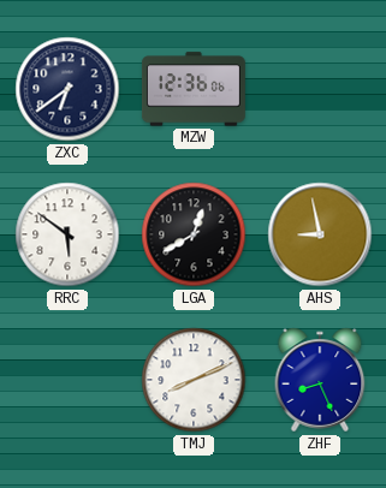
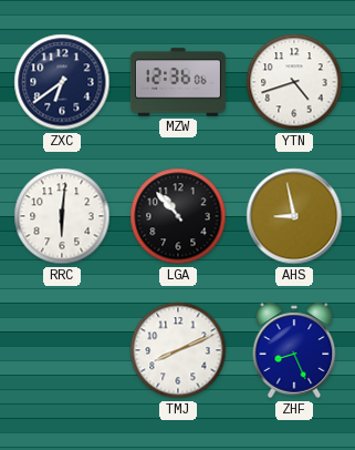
YTN: none -> 4:42
RRC: 5:51 -> 6:01
LGA: 12:40 -> 10:53
